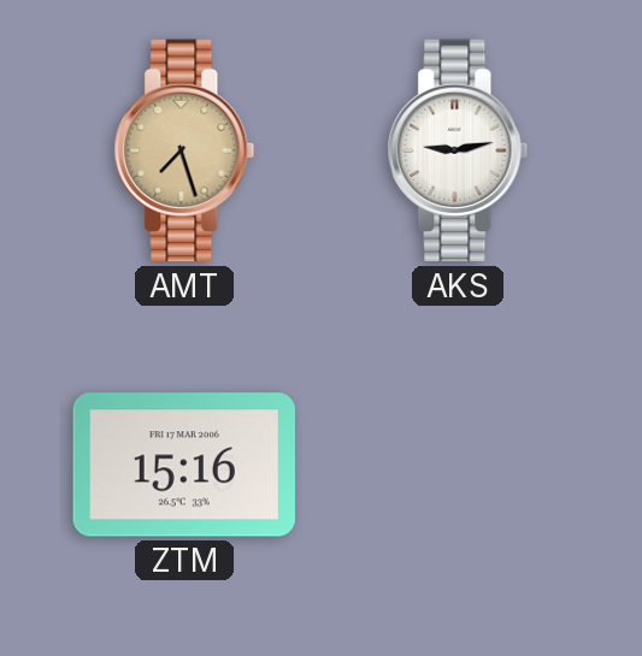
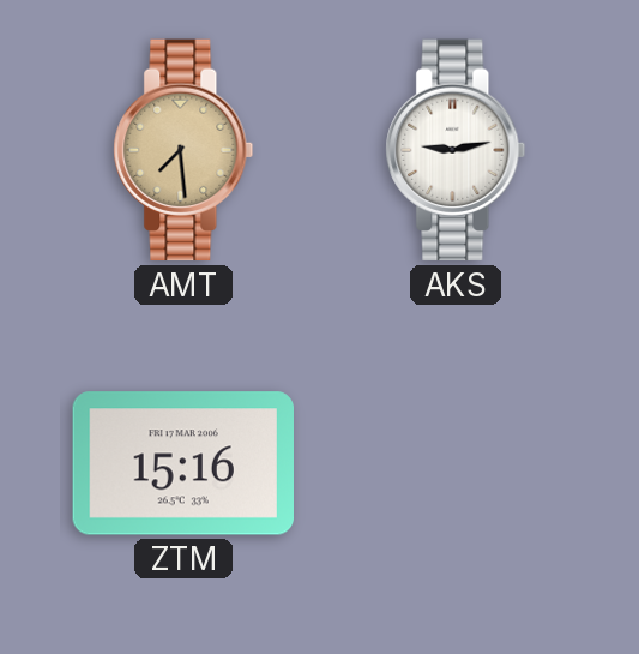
AMT: 7:27 -> 7:29
